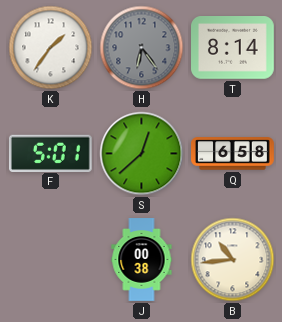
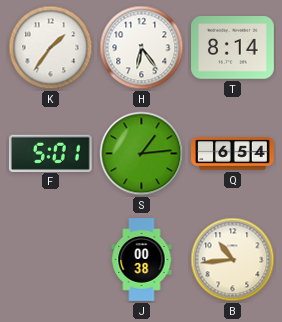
H dial: grey -> white
S: 12:38 -> 1:14
Q: 6:58 -> 6:54
